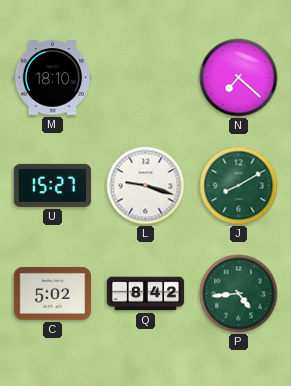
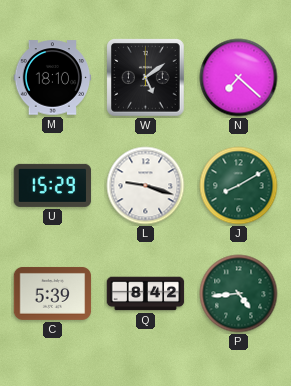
W: none -> 5:09
U: 15:27 -> 15:29
C: 5:02 -> 5:39
